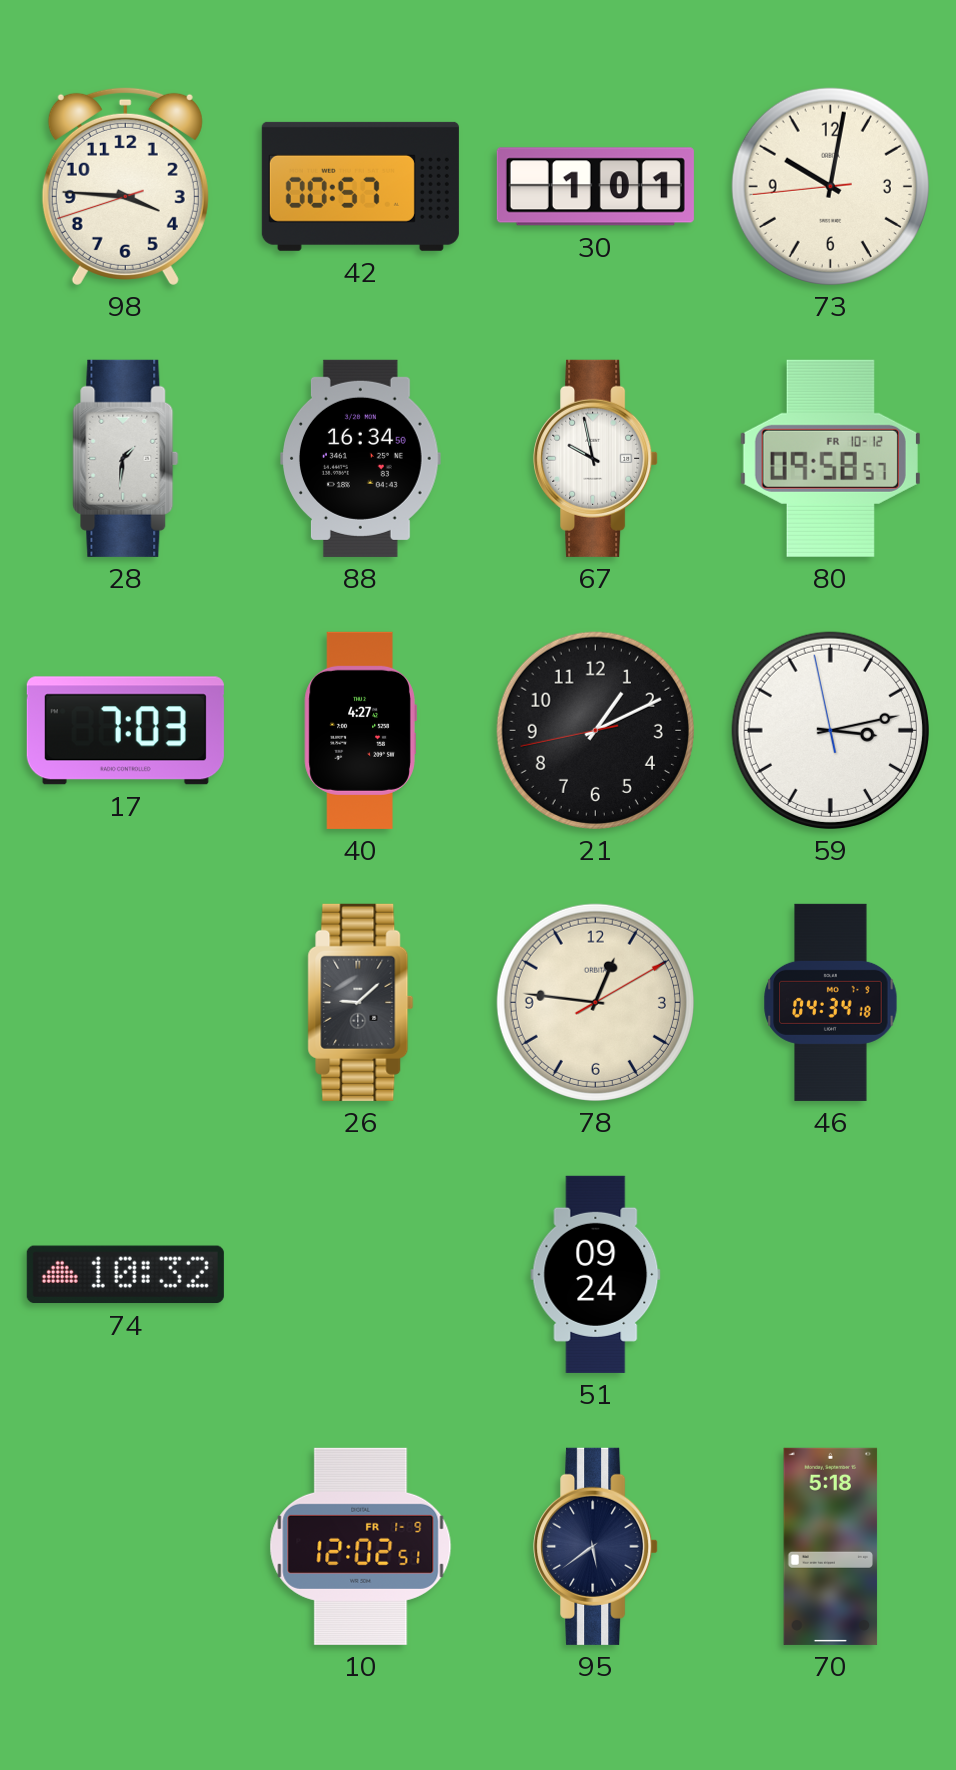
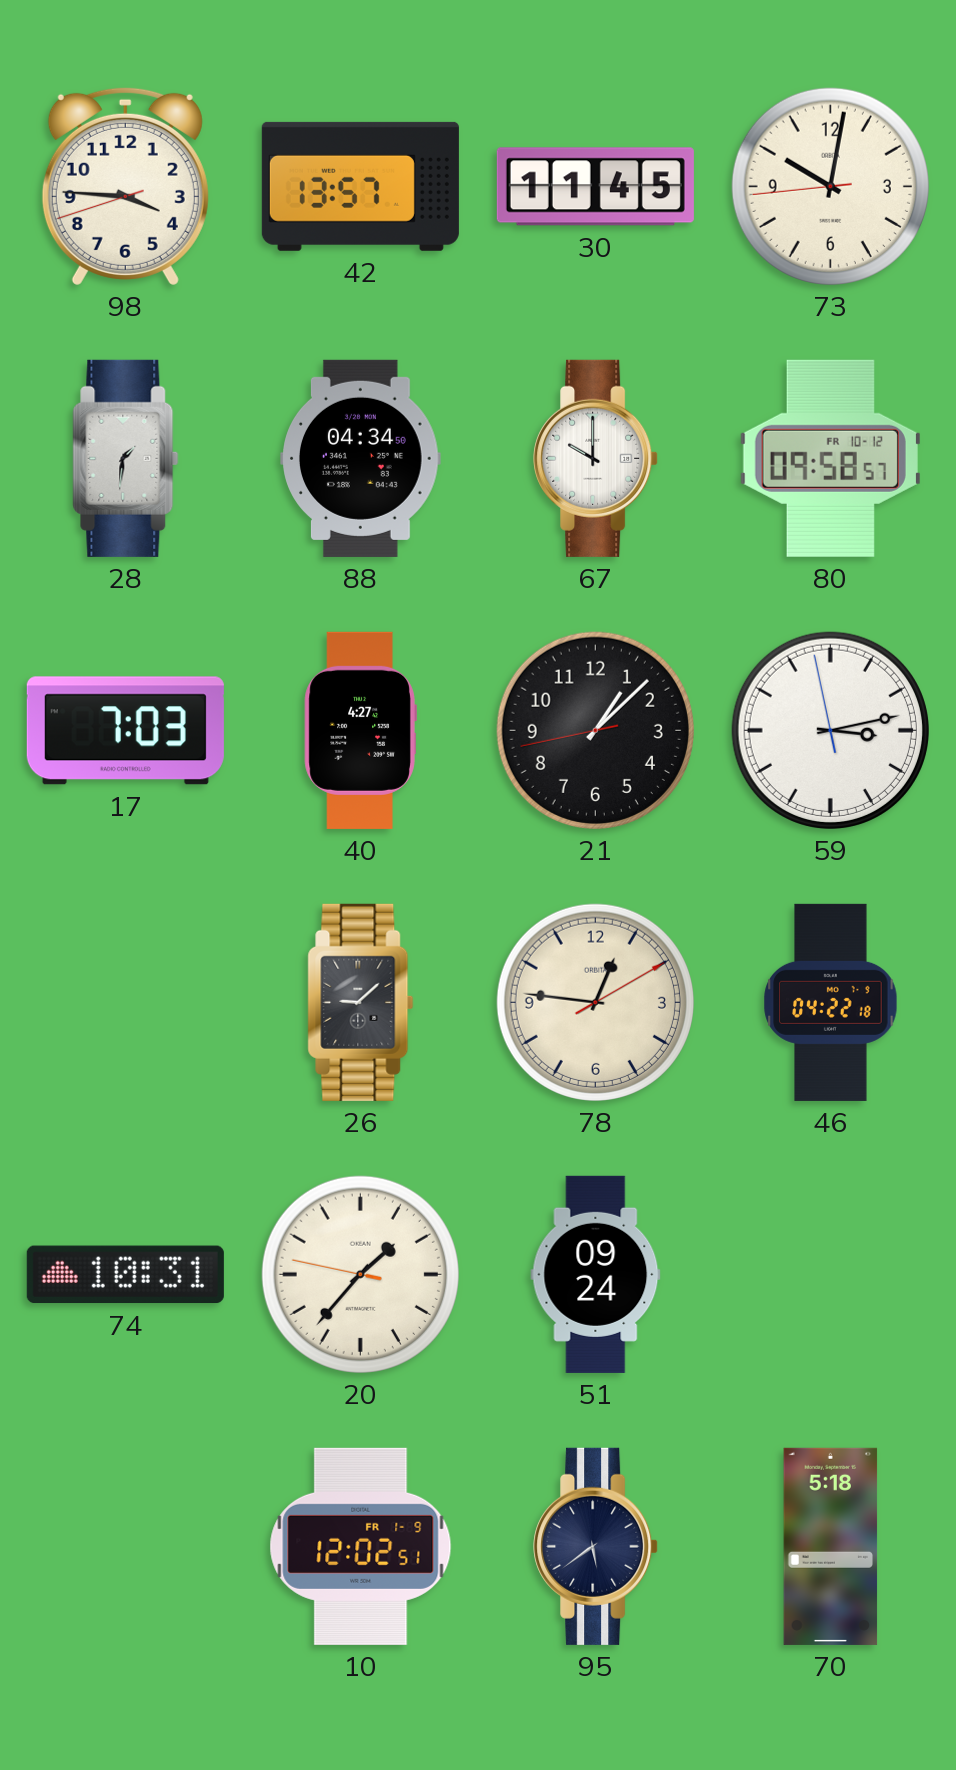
42: 00:57 -> 13:57
30: 1:01 -> 11:45
88: 16:34 -> 04:34
67: 9:58 -> 10:00
21: 1:10 -> 1:07
46: 04:34 -> 04:22
74: 10:32 -> 10:31
20: none -> 1:36
